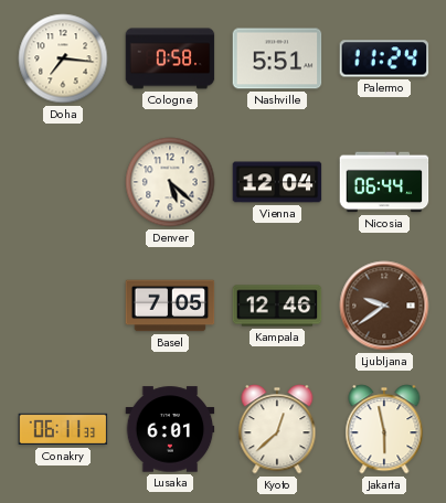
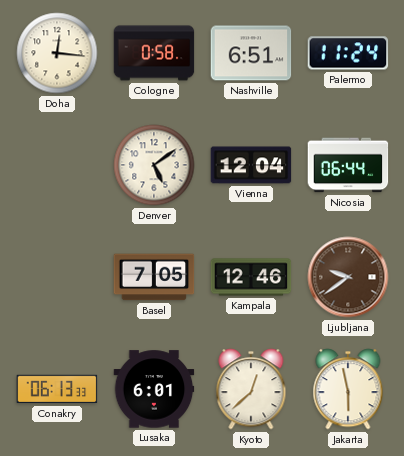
Doha: 7:16 -> 12:16
Nashville: 5:51 -> 6:51
Denver: 5:22 -> 5:09
Conakry: 06:11 -> 06:13
